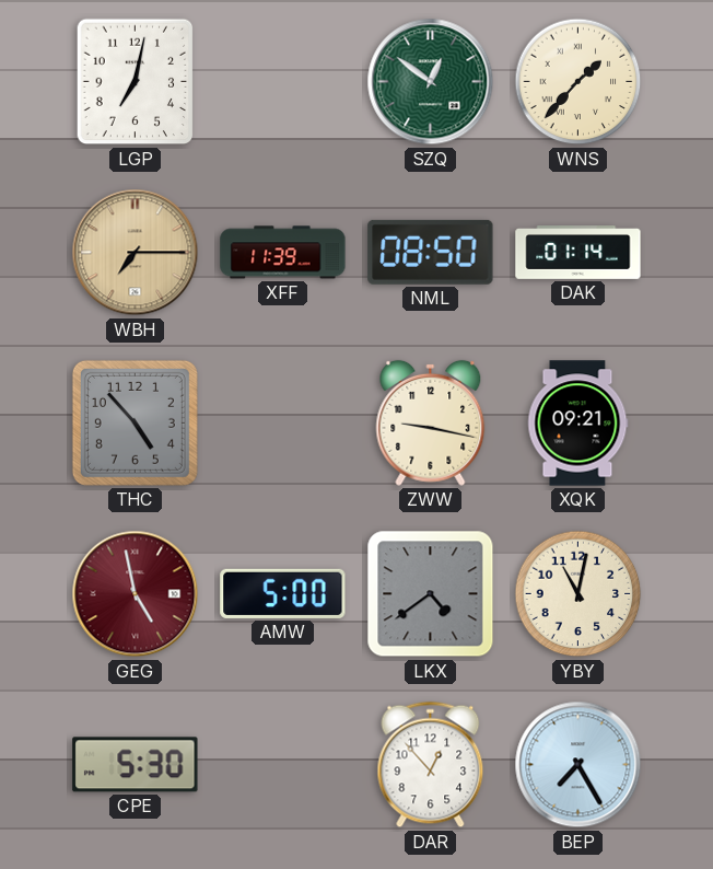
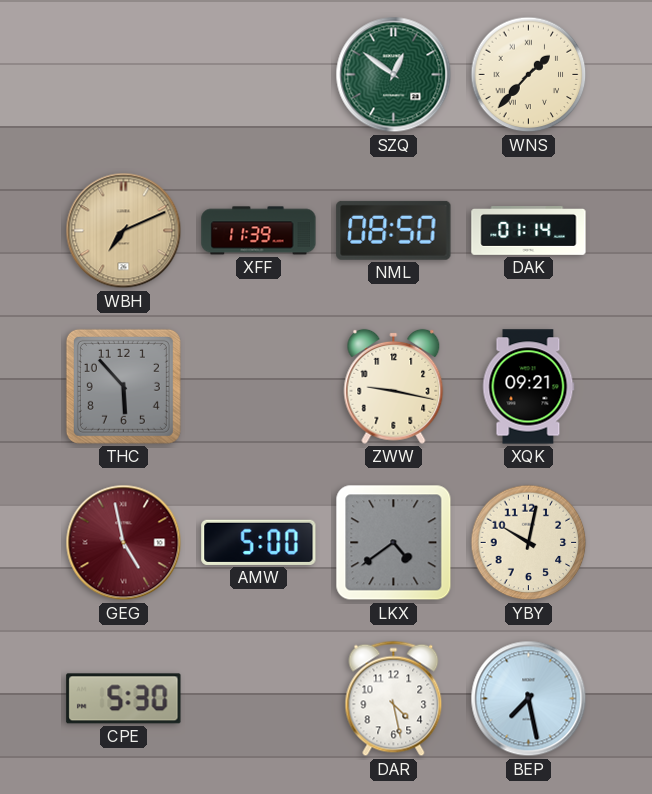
LGP: 7:02 -> none
WBH: 7:15 -> 7:11
THC: 4:53 -> 5:53
YBY: 11:02 -> 10:02
DAR: 12:53 -> 4:28
BEP: 7:25 -> 7:28
